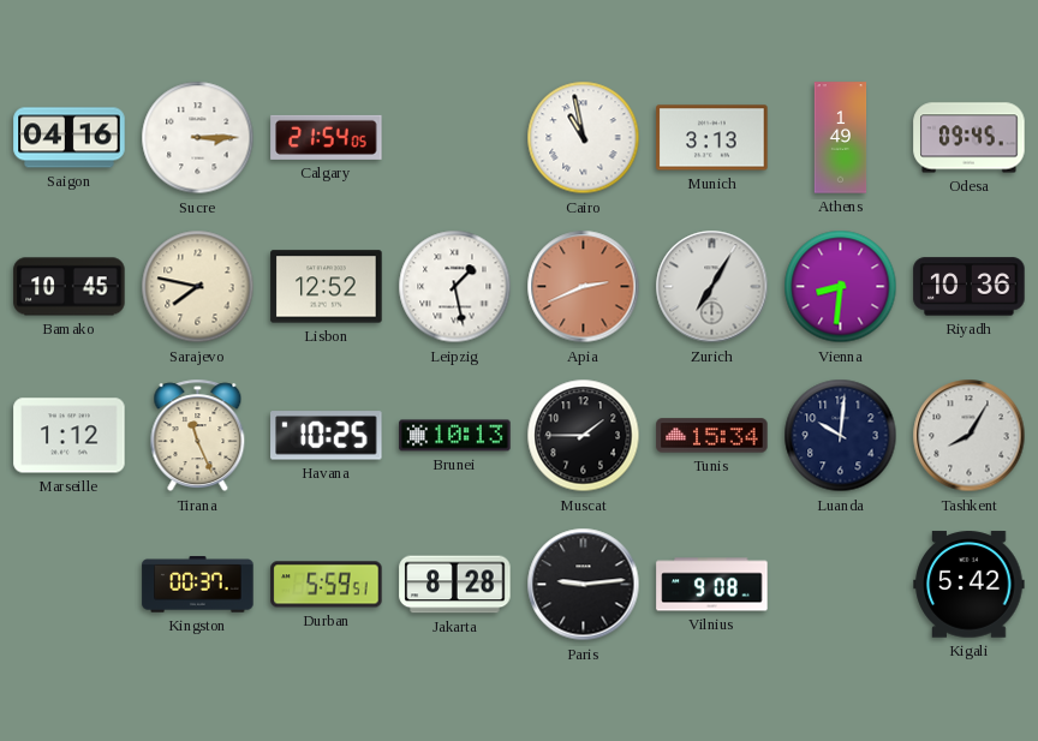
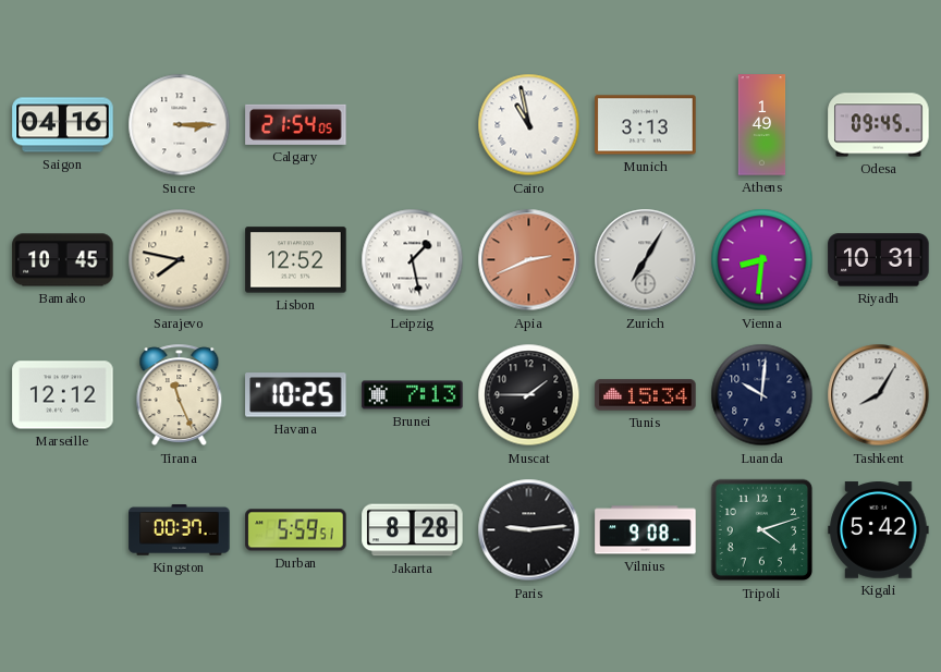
Riyadh: 10:36 -> 10:31
Marseille: 1:12 -> 12:12
Brunei: 10:13 -> 7:13
Tripoli: none -> 4:12
